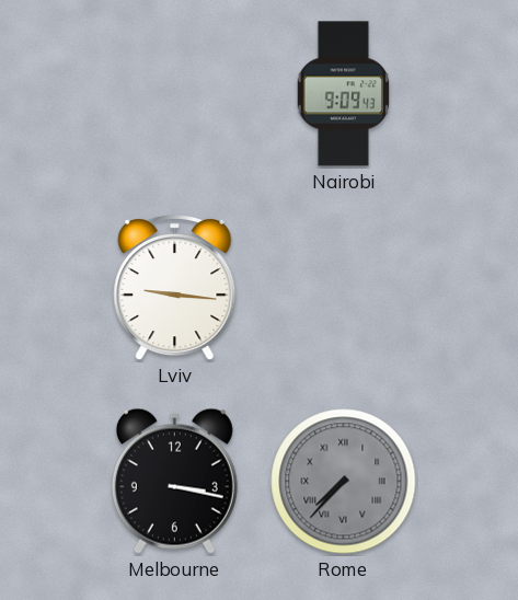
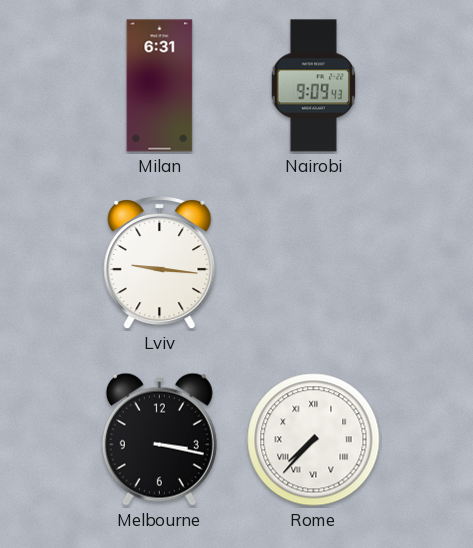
Milan: none -> 6:31
Rome dial: grey -> white
